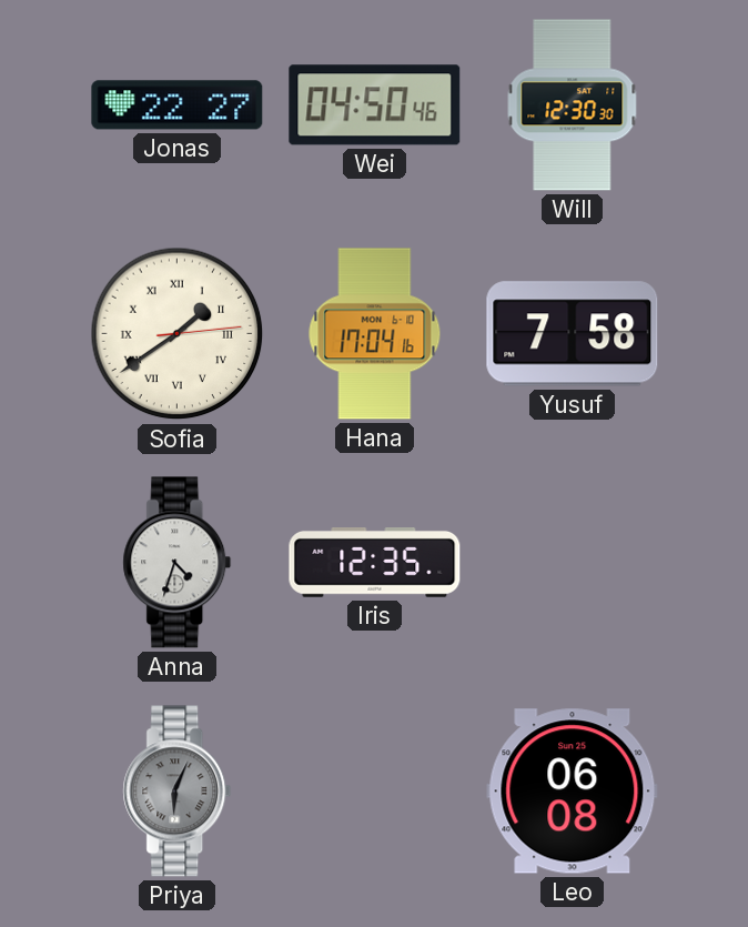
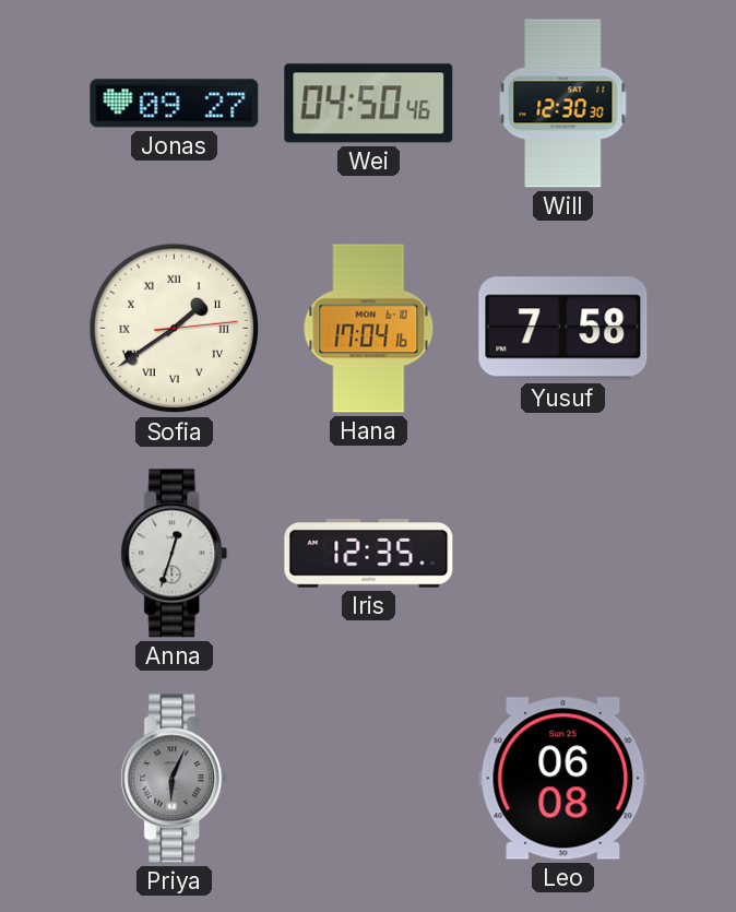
Jonas: 22:27 -> 09:27
Anna: 4:33 -> 12:33
